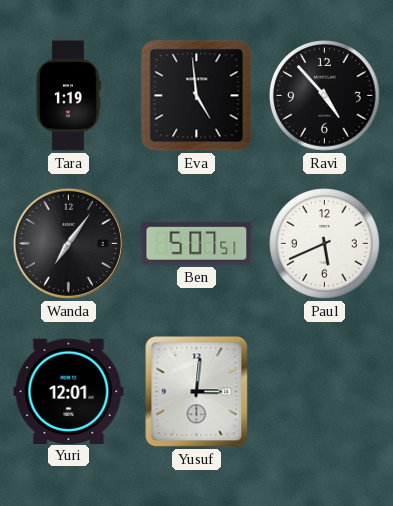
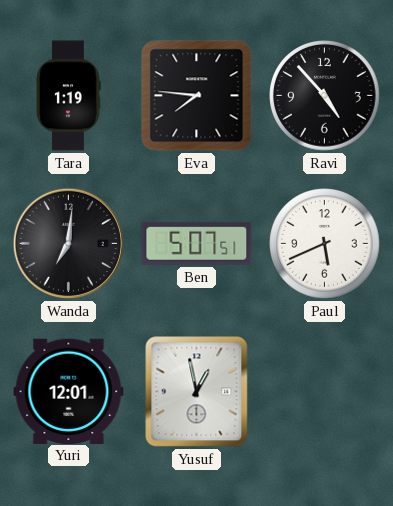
Eva: 4:59 -> 7:46
Wanda: 7:06 -> 7:01
Yusuf: 3:01 -> 12:58
